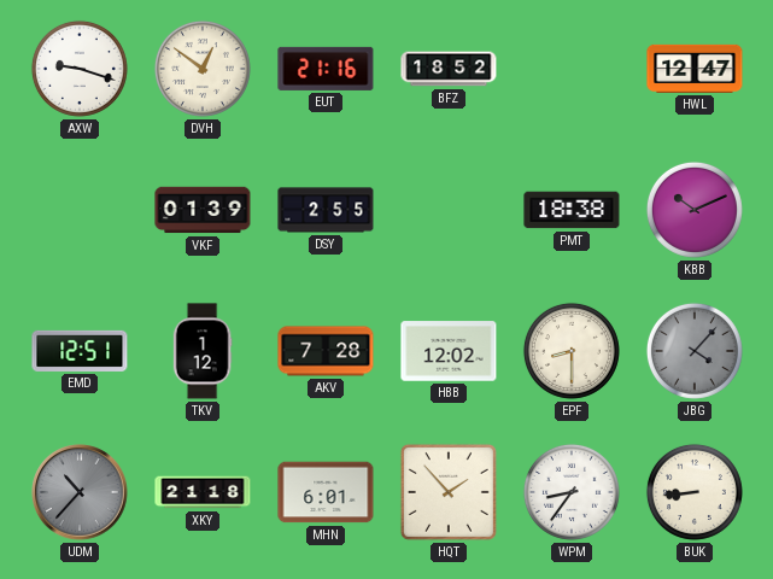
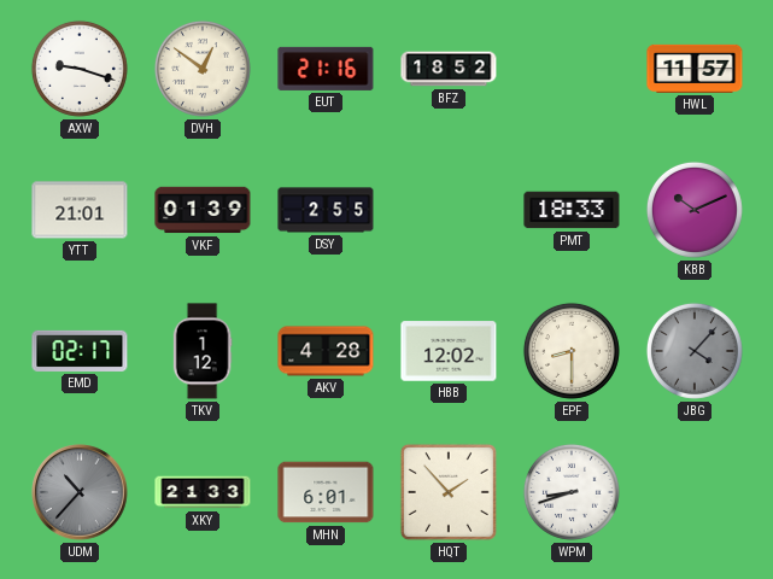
HWL: 12:47 -> 11:57
YTT: none -> 21:01
PMT: 18:38 -> 18:33
EMD: 12:51 -> 02:17
AKV: 7:28 -> 4:28
XKY: 21:18 -> 21:33
WPM: 8:36 -> 8:42
BUK: 8:44 -> none
